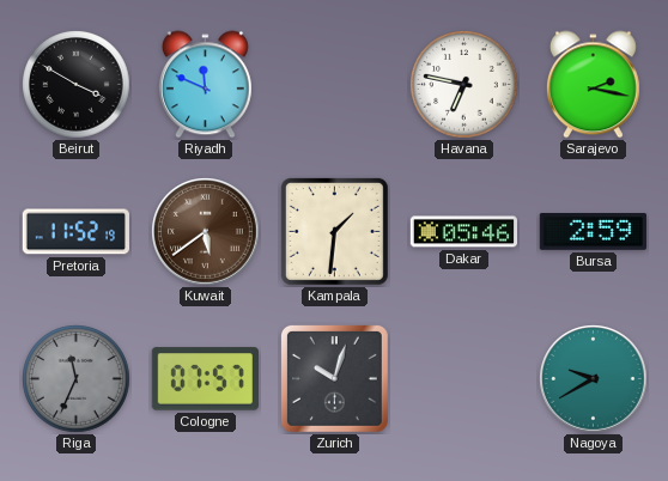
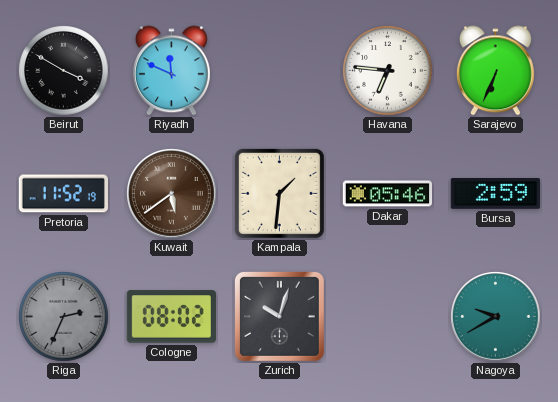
Havana: 6:47 -> 6:46
Sarajevo: 2:17 -> 6:34
Riga: 11:34 -> 2:34
Cologne: 07:57 -> 08:02
